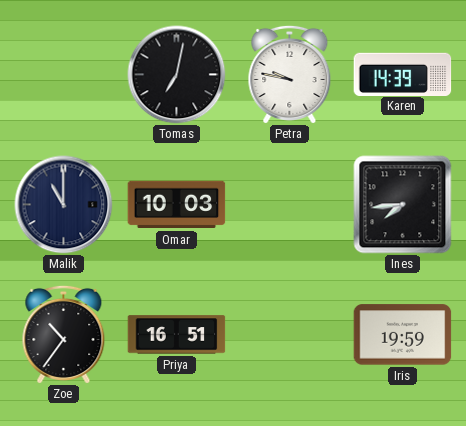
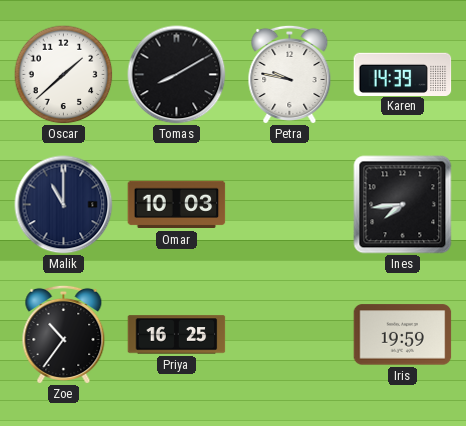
Oscar: none -> 1:38
Tomas: 7:02 -> 8:10
Priya: 16:51 -> 16:25
